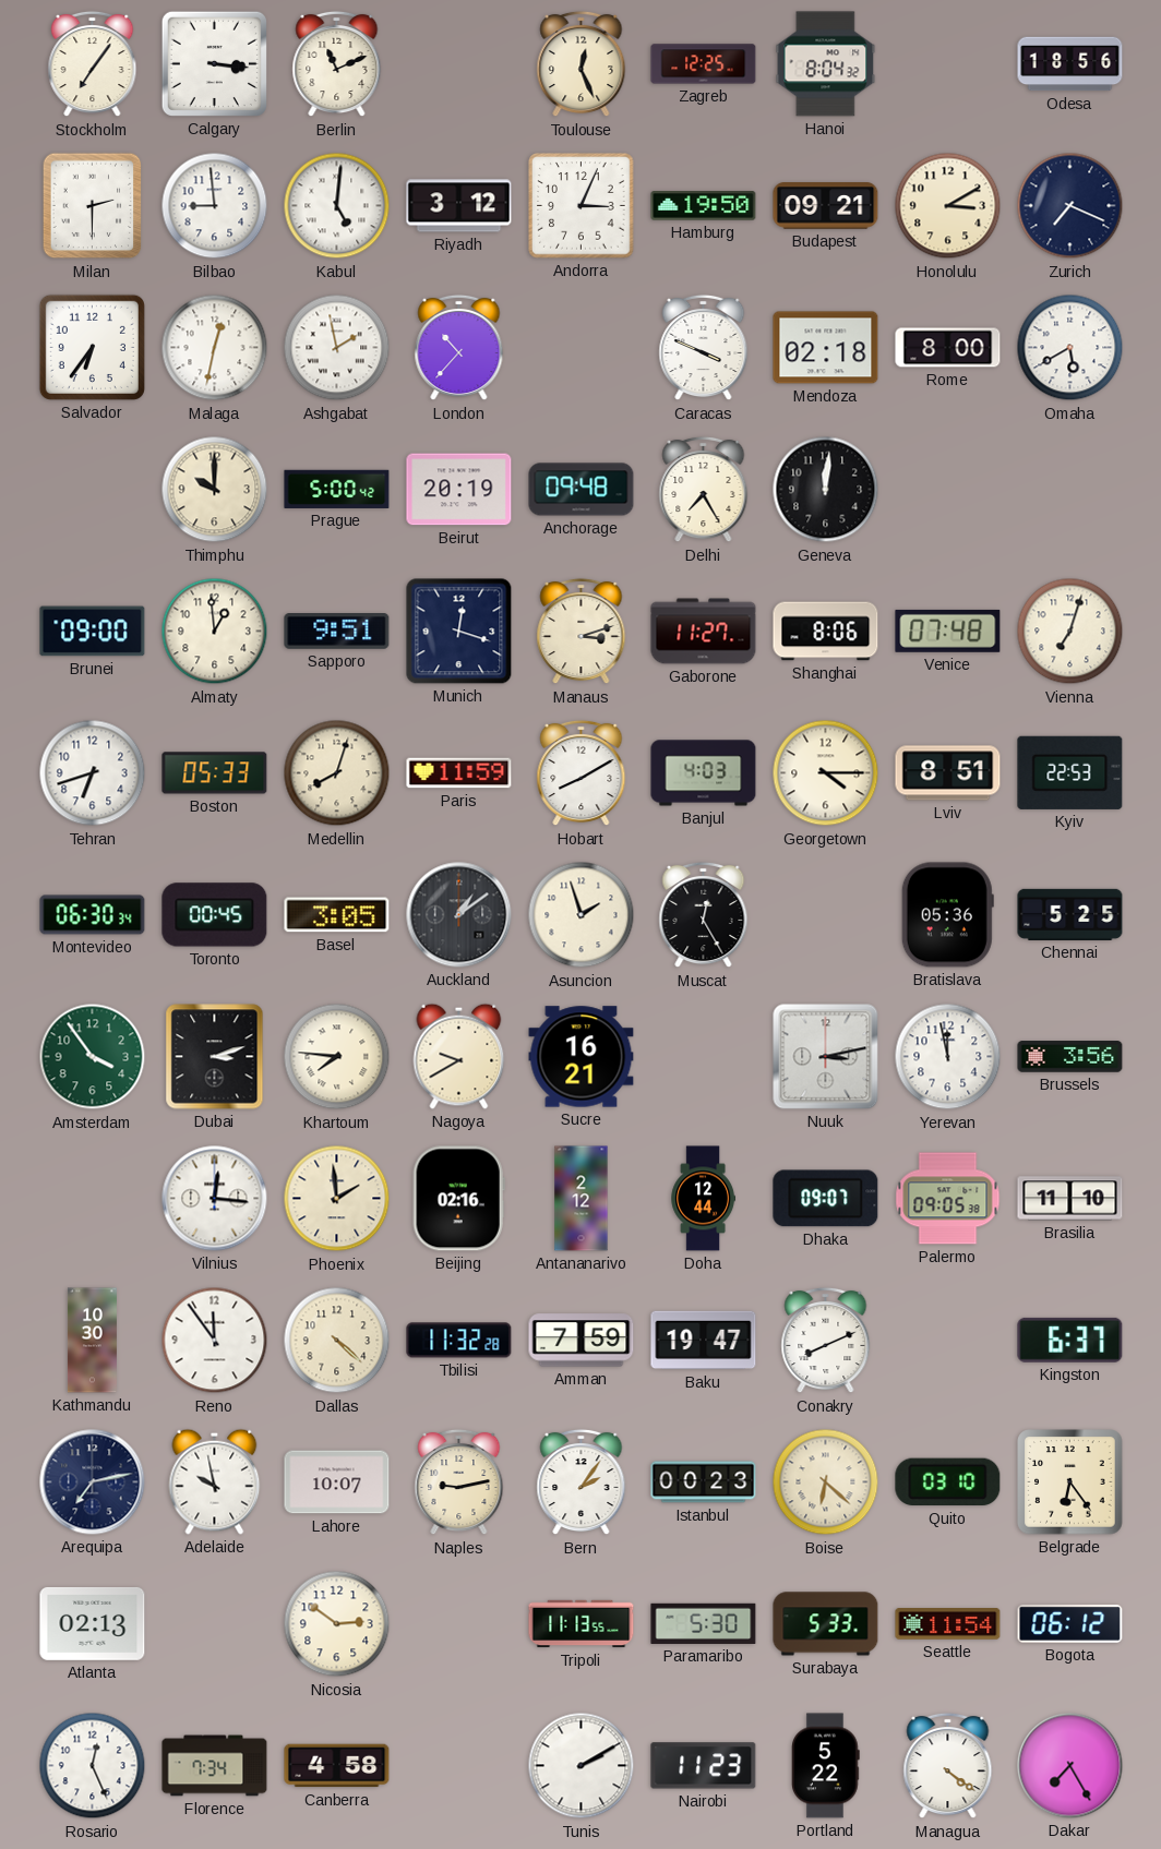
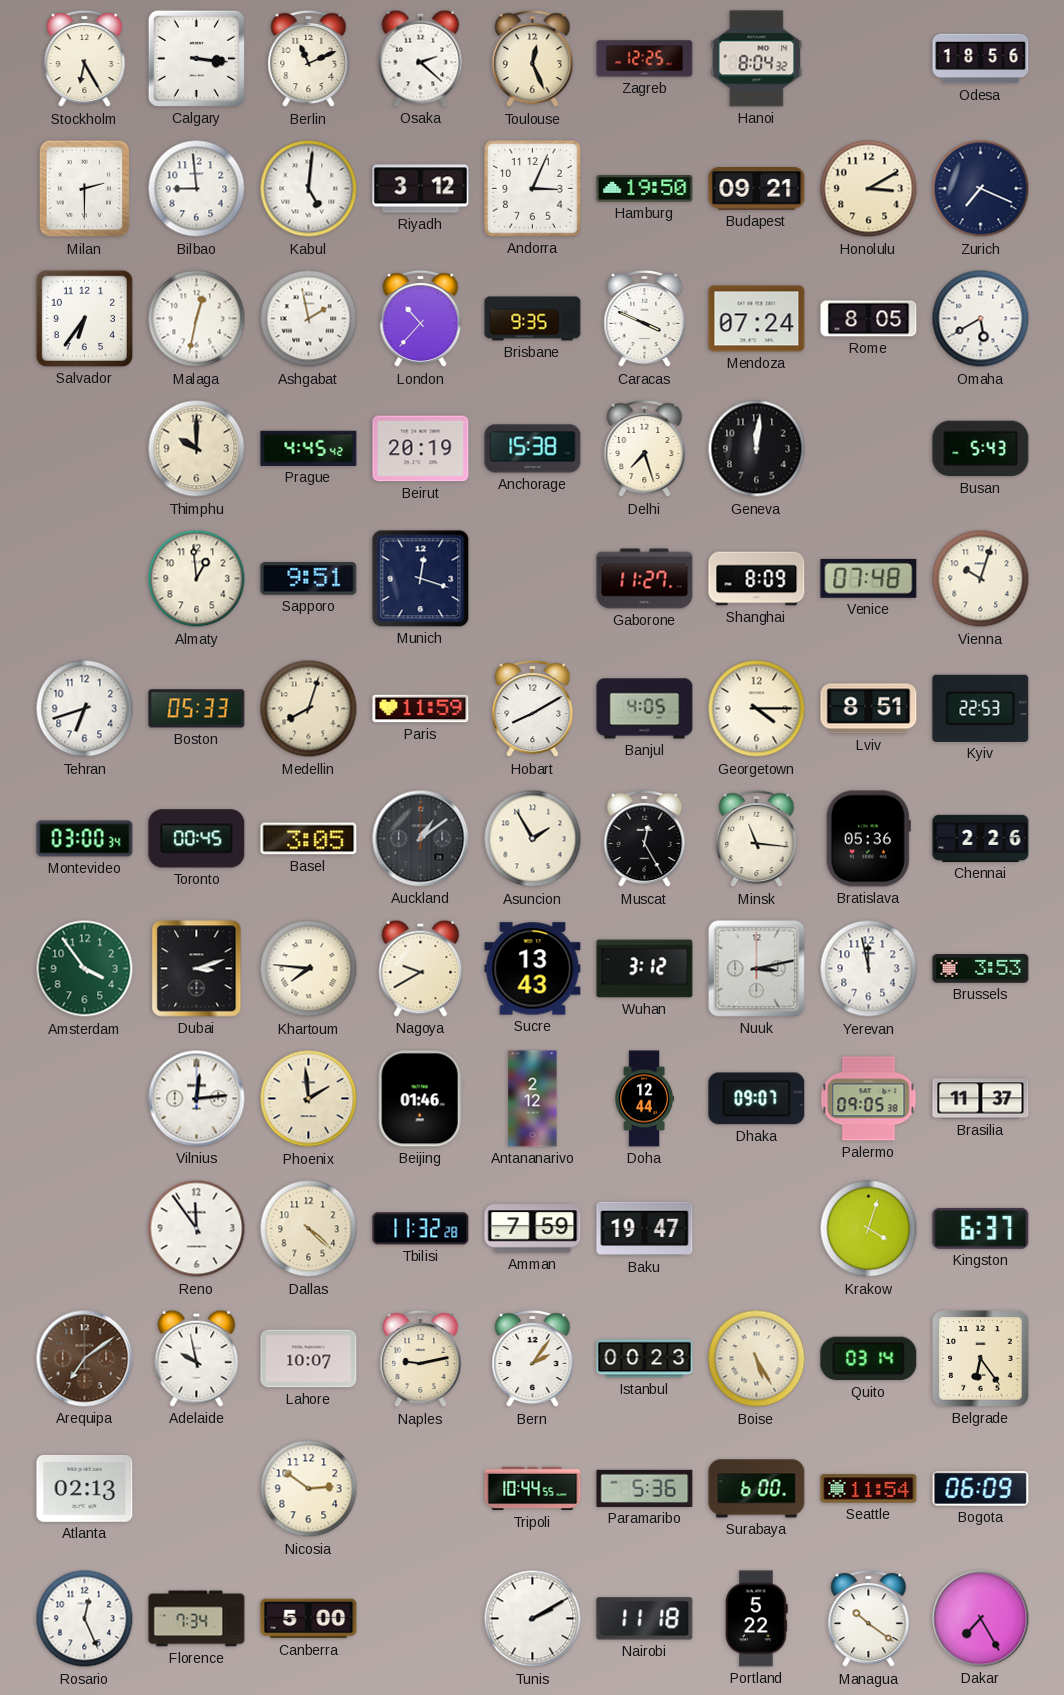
Stockholm: 7:06 -> 6:25
Osaka: none -> 2:22
Brisbane: none -> 9:35
Mendoza: 02:18 -> 07:24
Rome: 8:00 -> 8:05
Prague: 5:00 -> 4:45
Anchorage: 09:48 -> 15:38
Delhi: 7:25 -> 7:27
Busan: none -> 5:43
Brunei: 09:00 -> none
Manaus: 3:12 -> none
Shanghai: 8:06 -> 8:09
Vienna: 7:03 -> 10:03
Banjul: 4:03 -> 4:05
Montevideo: 06:30 -> 03:00
Asuncion: 1:57 -> 1:55
Minsk: none -> 11:16
Chennai: 5:25 -> 2:26
Sucre: 16:21 -> 13:43
Wuhan: none -> 3:12
Brussels: 3:56 -> 3:53
Vilnius: 12:16 -> 12:14
Beijing: 02:16 -> 01:46
Brasilia: 11:10 -> 11:37
Kathmandu: 10:30 -> none
Conakry: 8:11 -> none
Krakow: none -> 4:03
Arequipa: 7:13 -> 7:09
Arequipa dial: navy -> brown
Boise: 6:22 -> 5:25
Quito: 03:10 -> 03:14
Tripoli: 11:13 -> 10:44
Paramaribo: 5:30 -> 5:36
Surabaya: 5:33 -> 6:00
Bogota: 06:12 -> 06:09
Canberra: 4:58 -> 5:00
Nairobi: 11:23 -> 11:18
Managua: 4:21 -> 10:21
